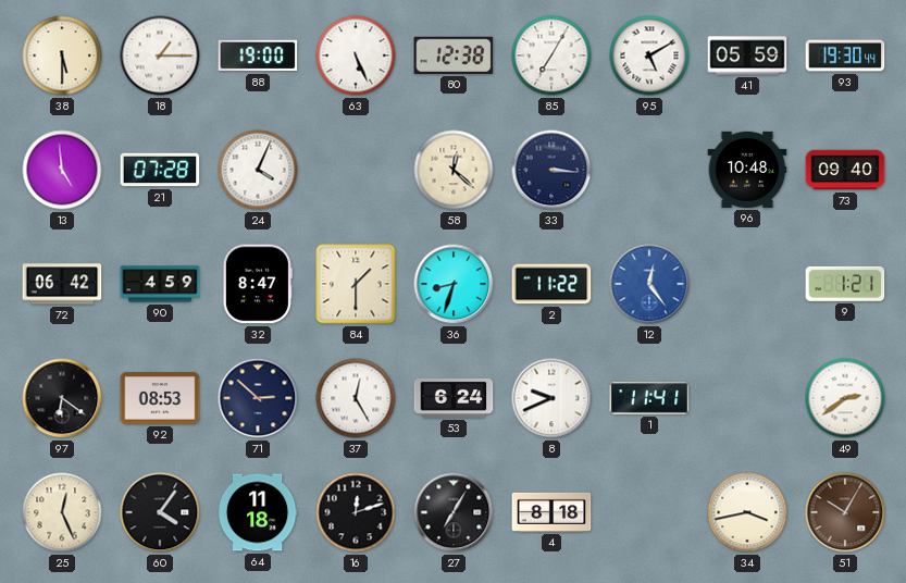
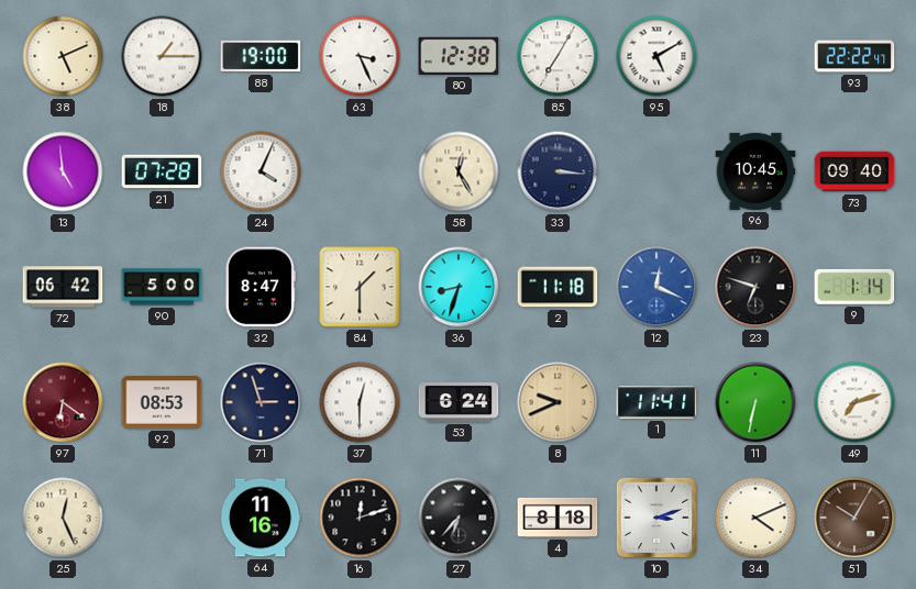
38: 5:30 -> 5:11
63: 5:26 -> 3:26
41: 05:59 -> none
93: 19:30 -> 22:22
58: 12:22 -> 12:25
96: 10:48 -> 10:45
90: 4:59 -> 5:00
2: 11:22 -> 11:18
12: 12:24 -> 12:19
23: none -> 6:48
9: 1:21 -> 1:14
97 dial: black -> burgundy
71: 2:52 -> 2:57
37: 12:25 -> 12:30
8 dial: white -> champagne
11: none -> 6:32
49: 2:39 -> 7:12
60: 4:06 -> none
64: 11:18 -> 11:16
27: 7:05 -> 6:37
10: none -> 3:12
34: 3:43 -> 4:11
